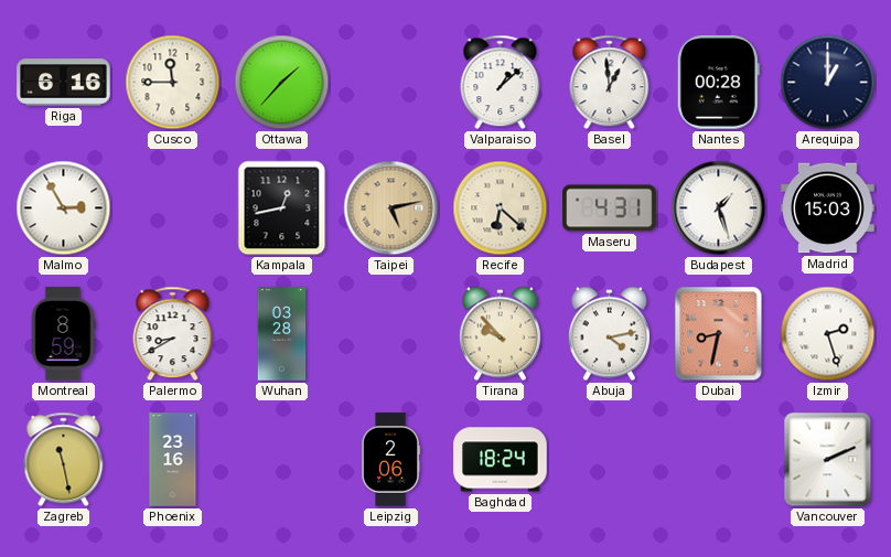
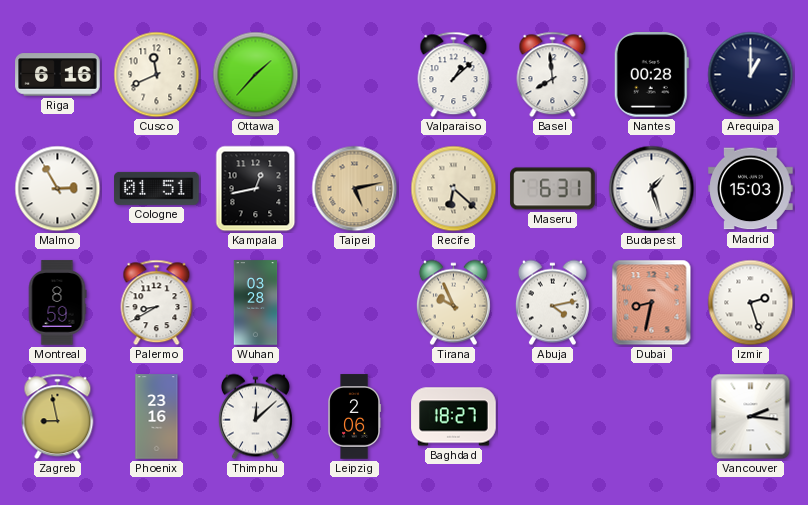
Cusco: 11:45 -> 11:41
Basel: 12:59 -> 7:59
Cologne: none -> 01:51
Maseru: 4:31 -> 6:31
Tirana: 9:53 -> 9:56
Zagreb: 11:28 -> 8:58
Thimphu: none -> 12:08
Baghdad: 18:24 -> 18:27
Vancouver: 2:11 -> 2:16
